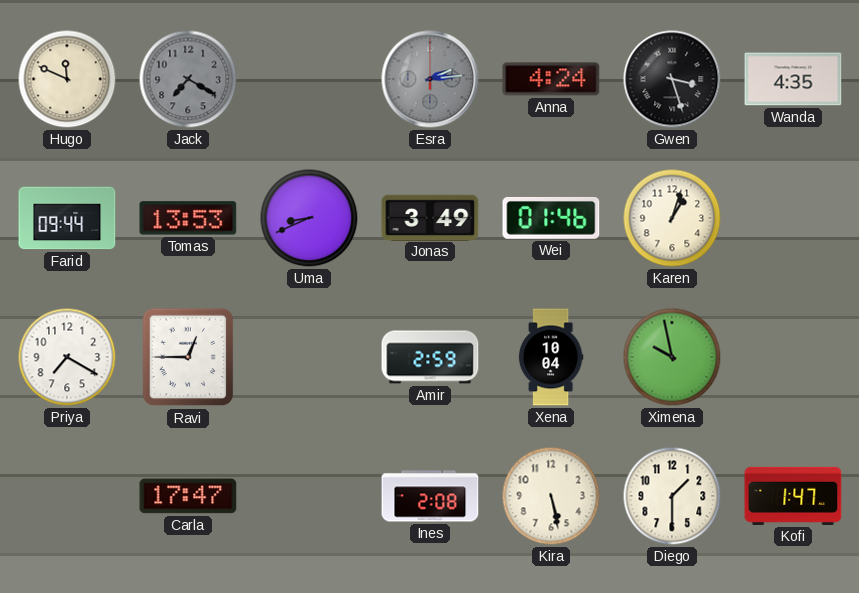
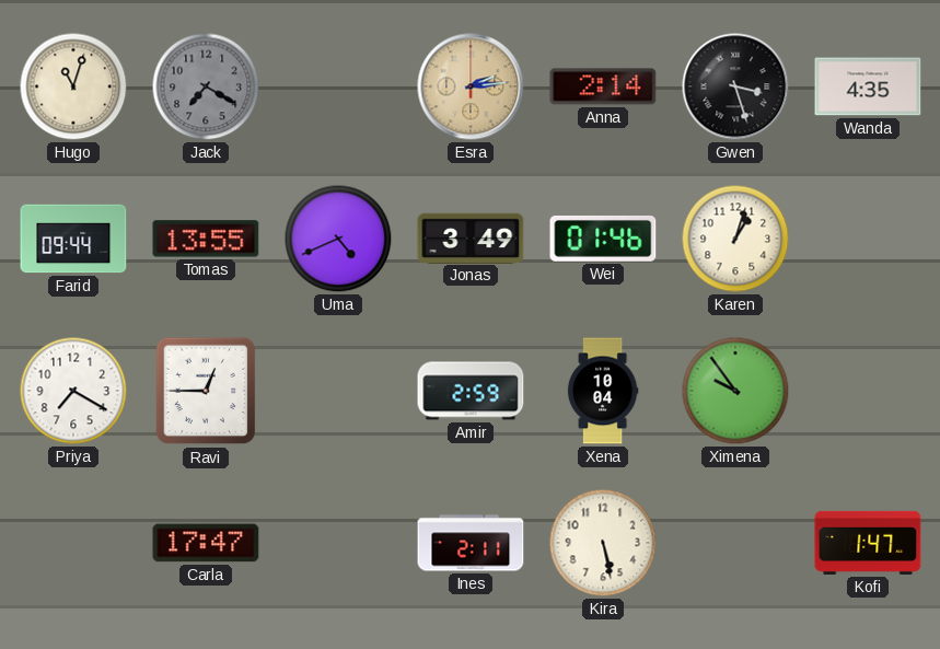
Hugo: 11:49 -> 11:03
Esra dial: grey -> champagne
Anna: 4:24 -> 2:14
Tomas: 13:53 -> 13:55
Uma: 8:41 -> 4:41
Ximena: 9:58 -> 9:54
Ines: 2:08 -> 2:11
Diego: 1:30 -> none
